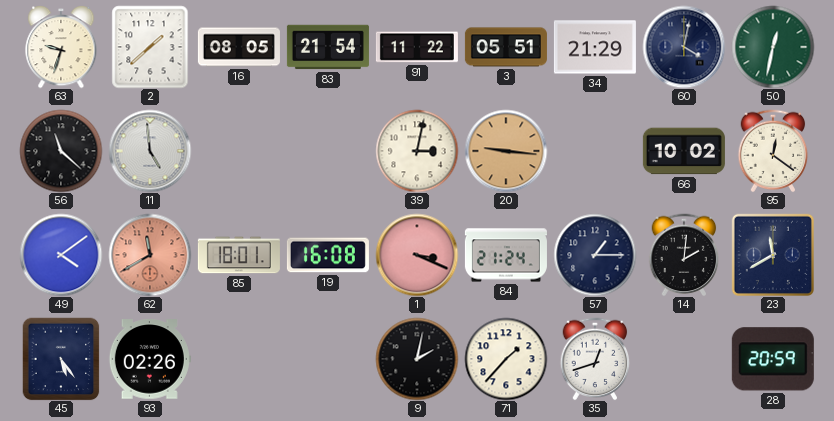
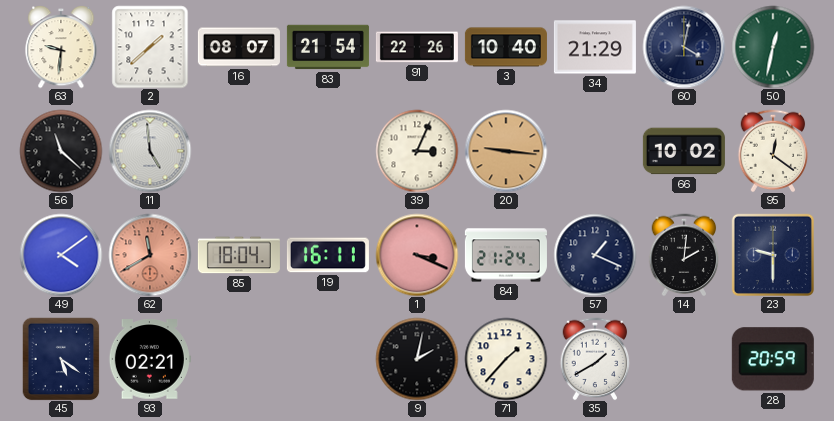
63: 9:33 -> 9:31
16: 08:05 -> 08:07
91: 11:22 -> 22:26
3: 05:51 -> 10:40
39: 3:02 -> 3:04
85: 18:01 -> 18:04
19: 16:08 -> 16:11
57: 1:15 -> 1:19
23: 11:40 -> 9:30
45: 5:24 -> 5:21
93: 02:26 -> 02:21
35: 12:42 -> 1:40
